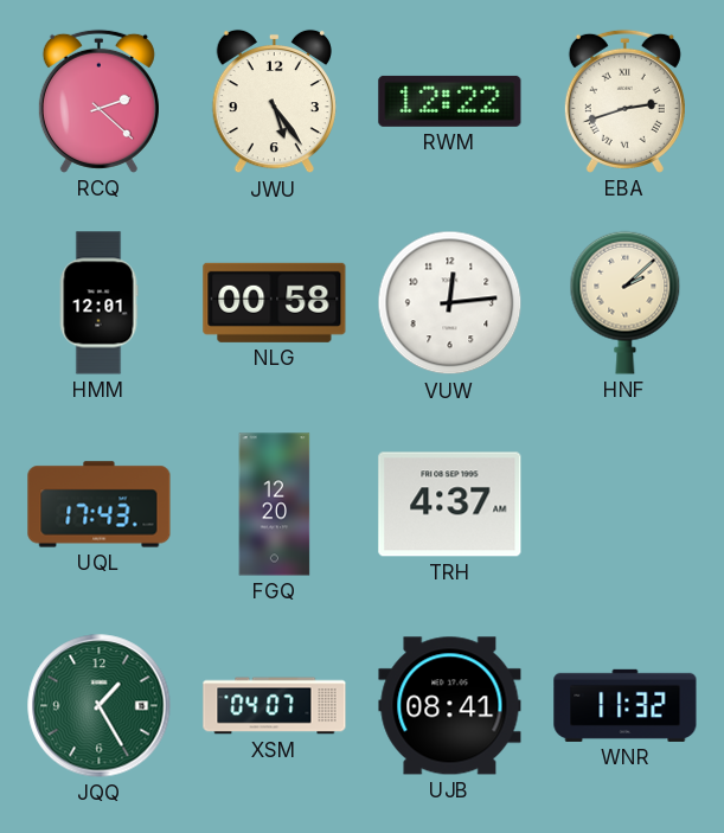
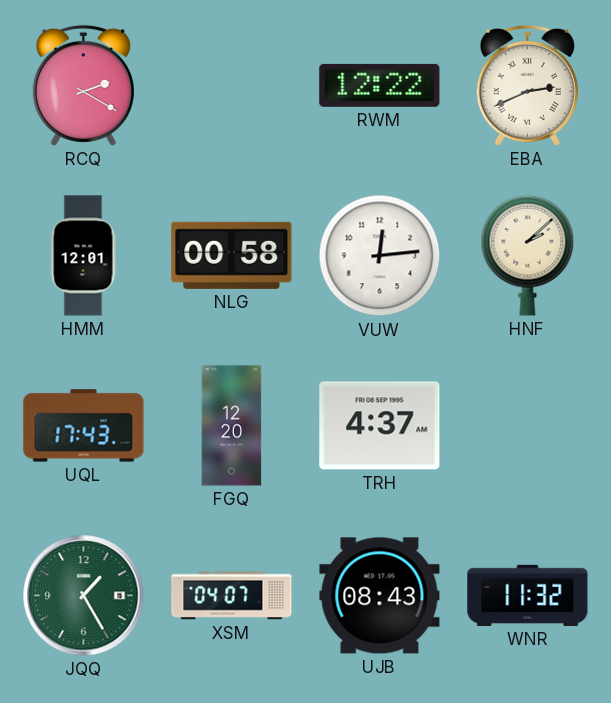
RCQ: 2:22 -> 2:20
JWU: 5:24 -> none
EBA: 2:42 -> 2:41
UJB: 08:41 -> 08:43
